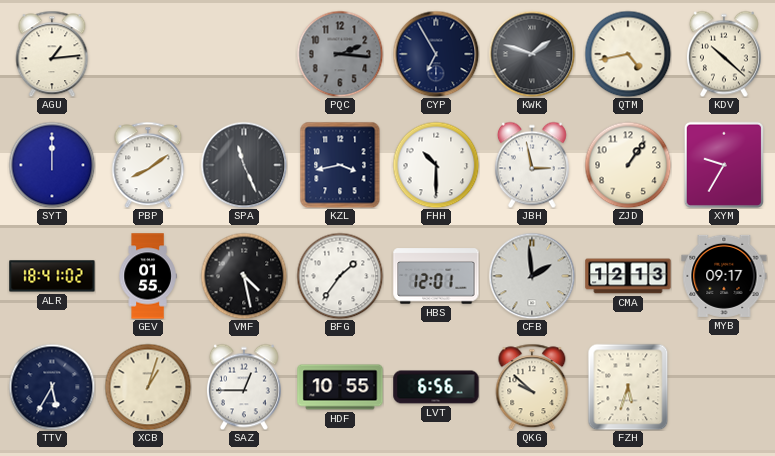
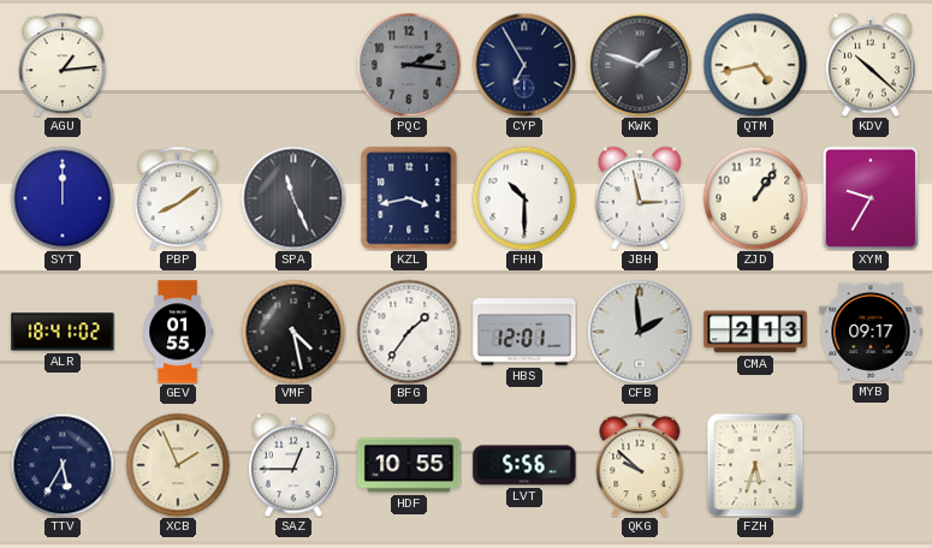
CMA: 12:13 -> 2:13
XCB: 1:03 -> 1:56
LVT: 6:56 -> 5:56
